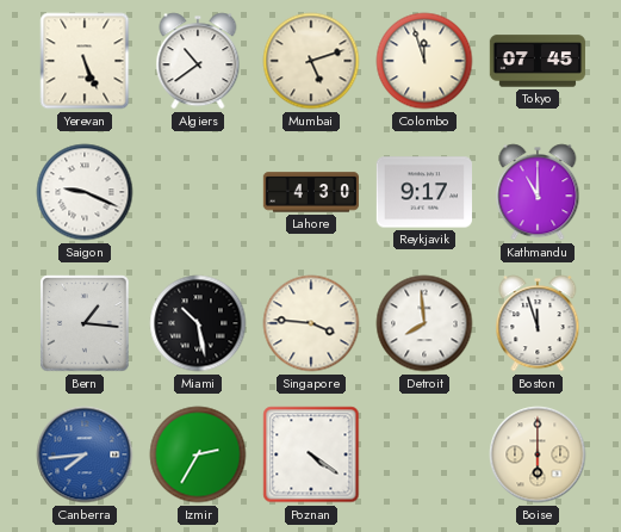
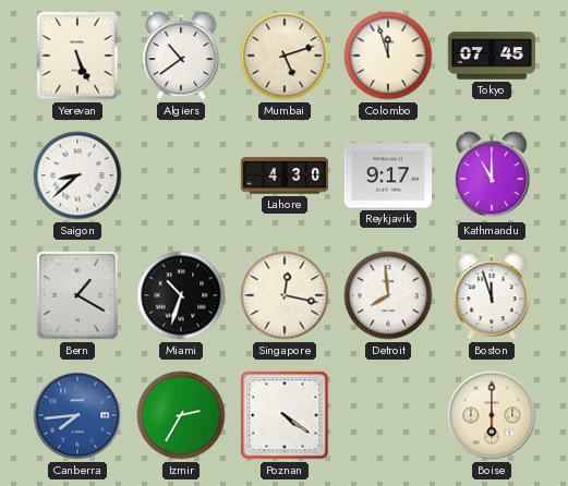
Saigon: 9:19 -> 8:38
Bern: 1:16 -> 1:20
Miami: 10:28 -> 10:33
Singapore: 3:46 -> 12:17
